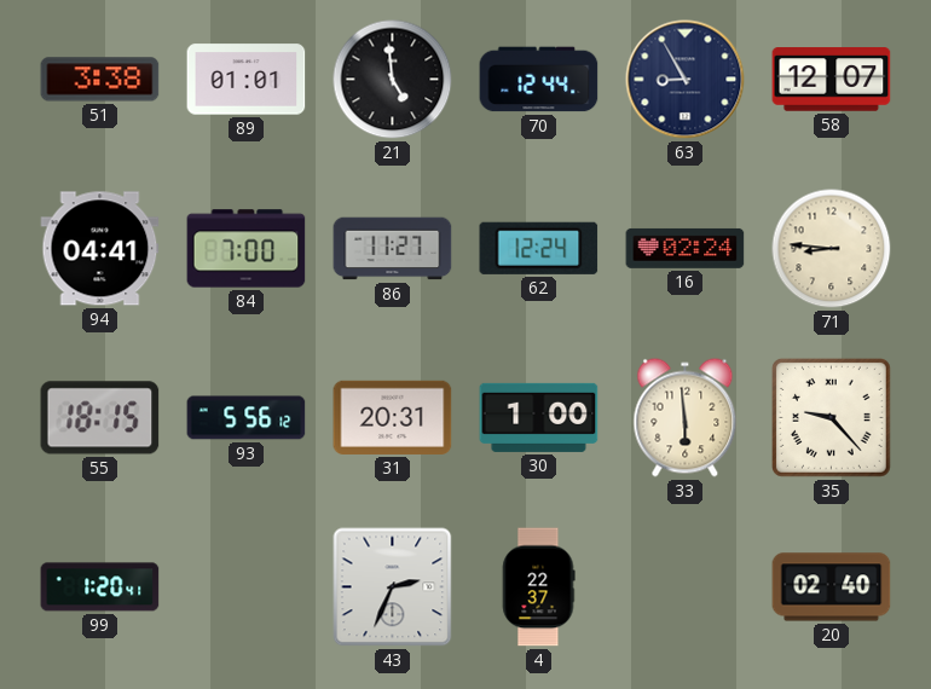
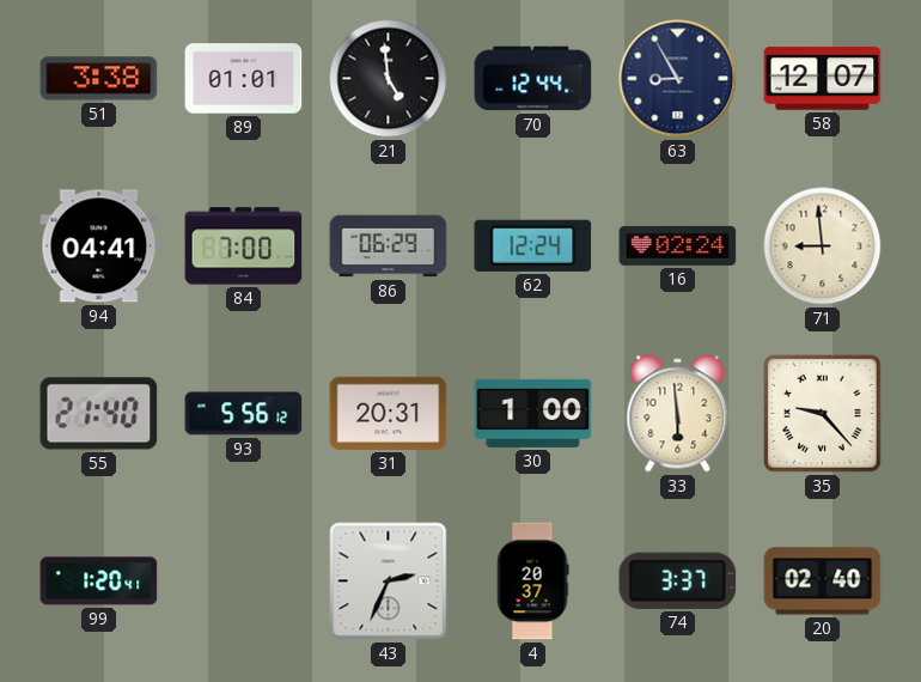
86: 11:27 -> 06:29
71: 8:46 -> 8:59
55: 18:15 -> 21:40
4: 22:37 -> 20:37
74: none -> 3:37
